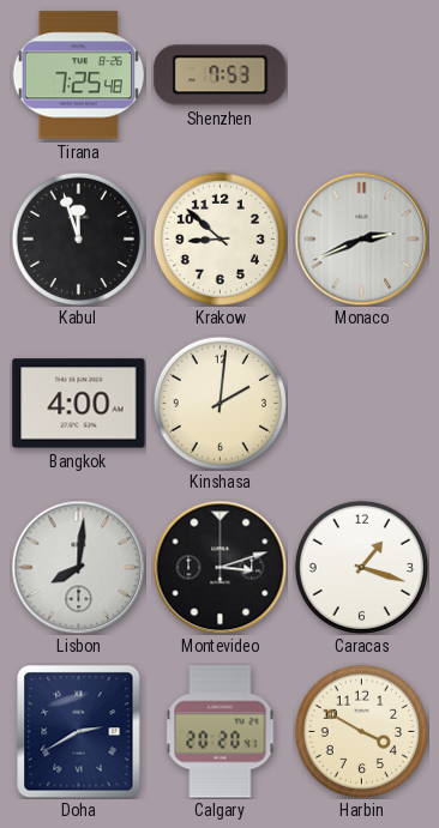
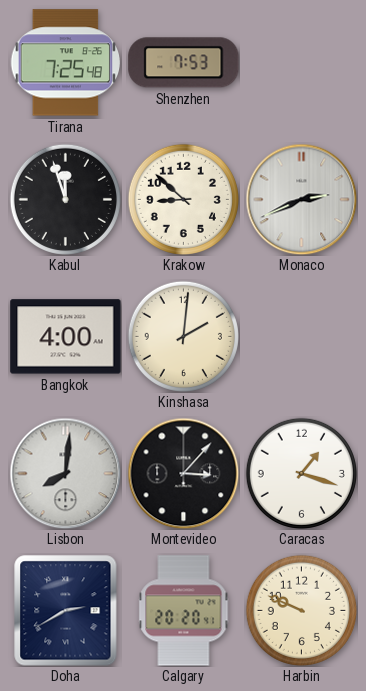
Montevideo: 3:12 -> 3:07
Harbin: 3:50 -> 9:49
